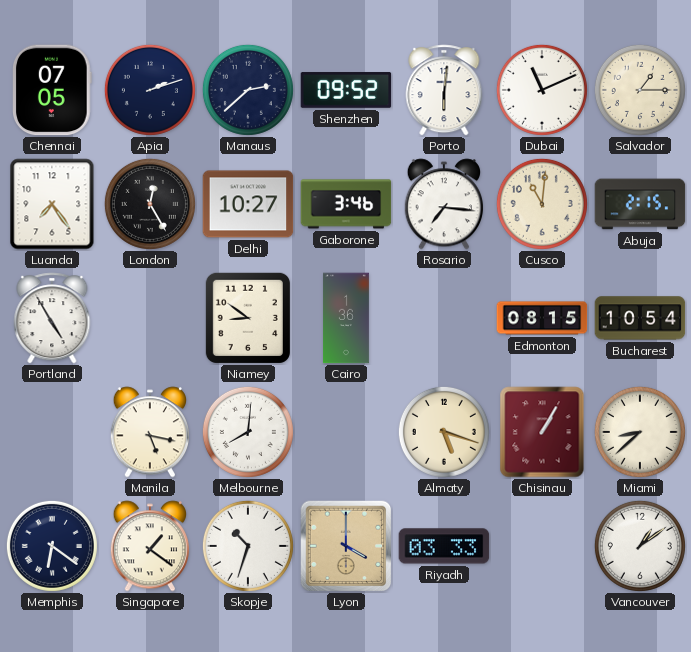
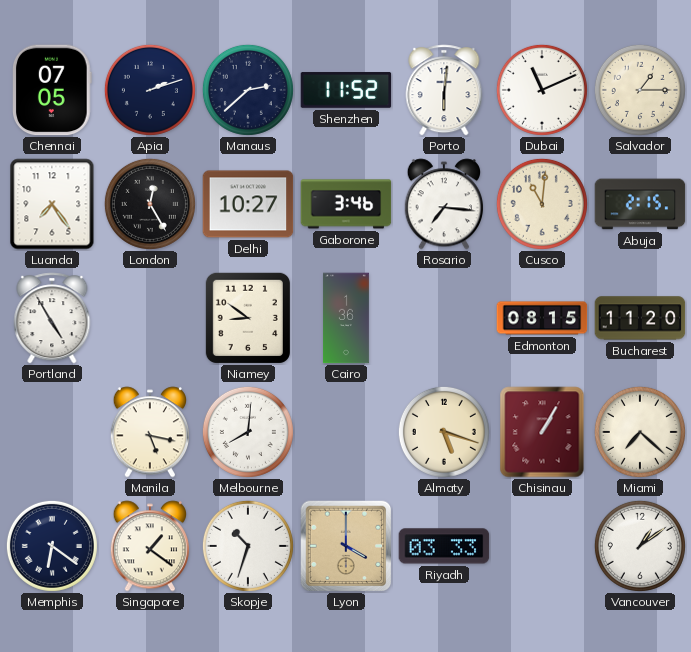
Shenzhen: 09:52 -> 11:52
Bucharest: 10:54 -> 11:20
Miami: 8:38 -> 7:22
